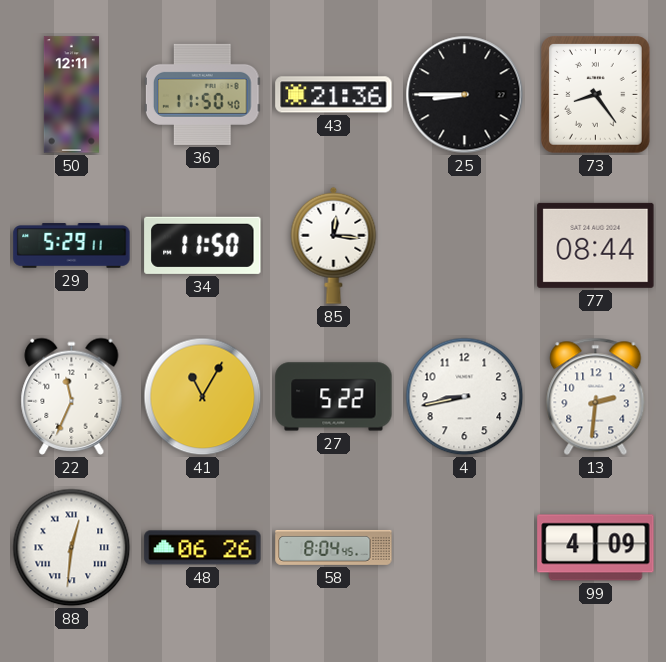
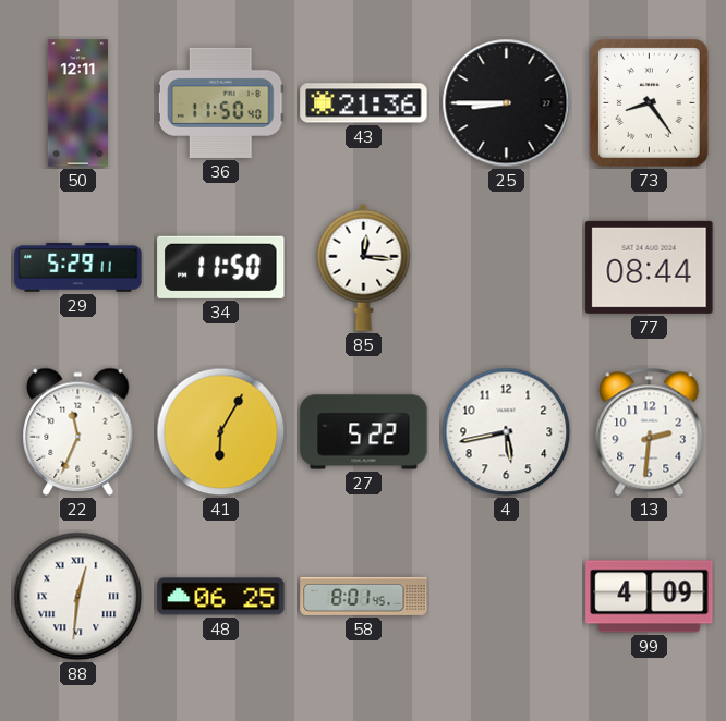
41: 11:05 -> 6:05
4: 8:43 -> 5:43
48: 06:26 -> 06:25
58: 8:04 -> 8:01
